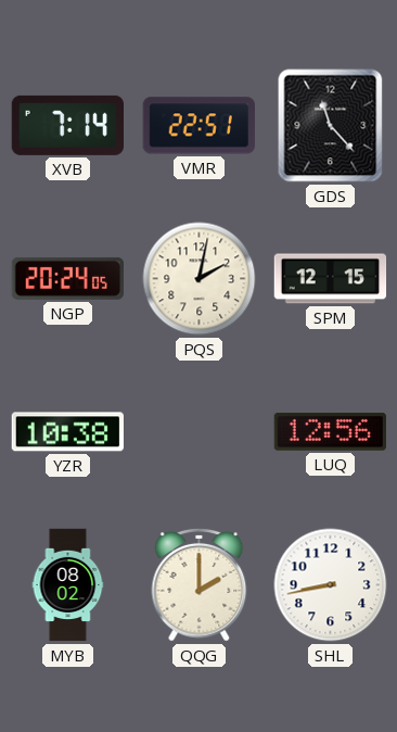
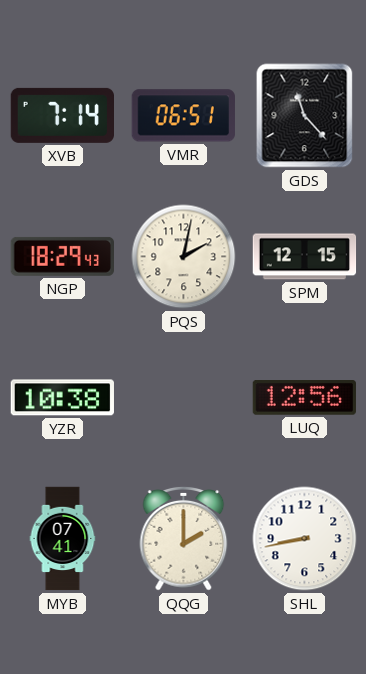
VMR: 22:51 -> 06:51
NGP: 20:24 -> 18:29
MYB: 08:02 -> 07:41
